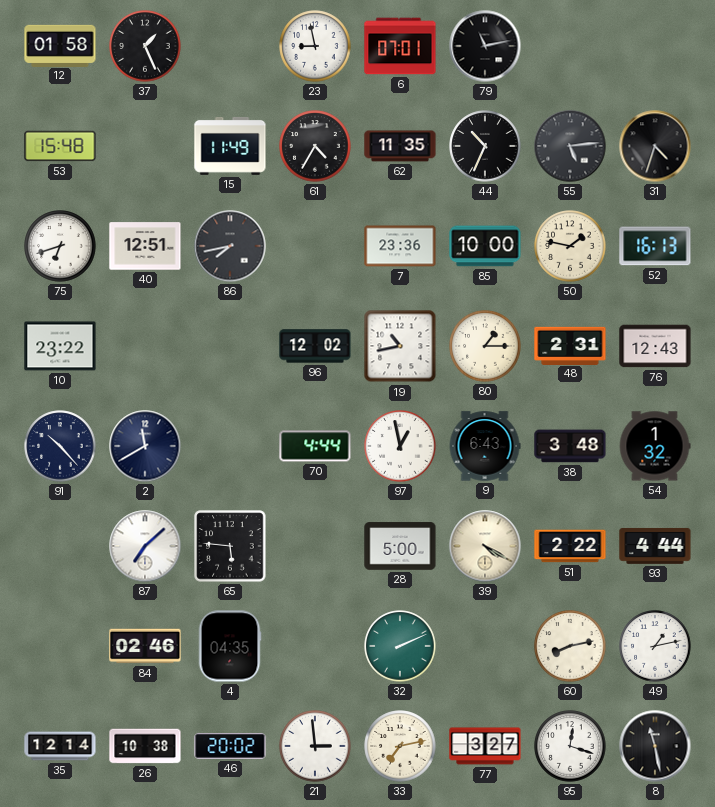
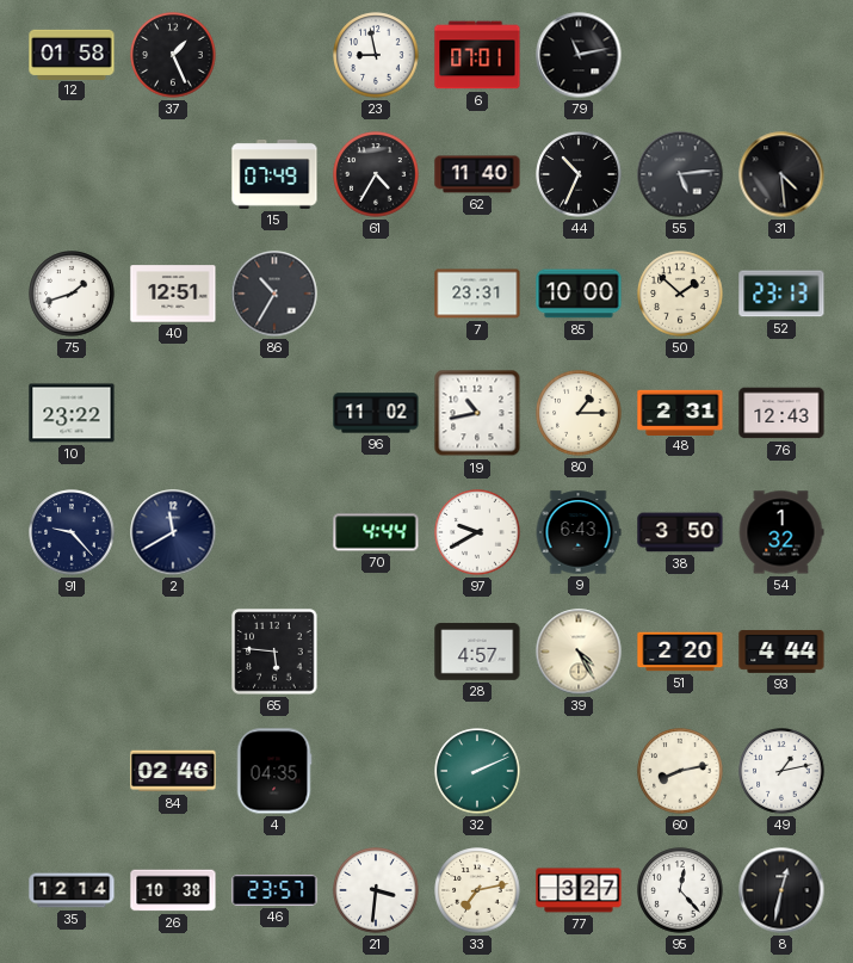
53: 15:48 -> none
15: 11:49 -> 07:49
62: 11:35 -> 11:40
31: 4:33 -> 4:29
75: 6:42 -> 1:42
86: 7:43 -> 10:35
7: 23:36 -> 23:31
50: 1:47 -> 1:52
52: 16:13 -> 23:13
96: 12:02 -> 11:02
91: 10:23 -> 9:23
97: 12:58 -> 9:40
38: 3:48 -> 3:50
87: 7:08 -> none
28: 5:00 -> 4:57
39: 4:20 -> 4:25
51: 2:22 -> 2:20
46: 20:02 -> 23:57
21: 2:59 -> 3:31
95: 12:18 -> 12:23
8: 11:28 -> 12:32
